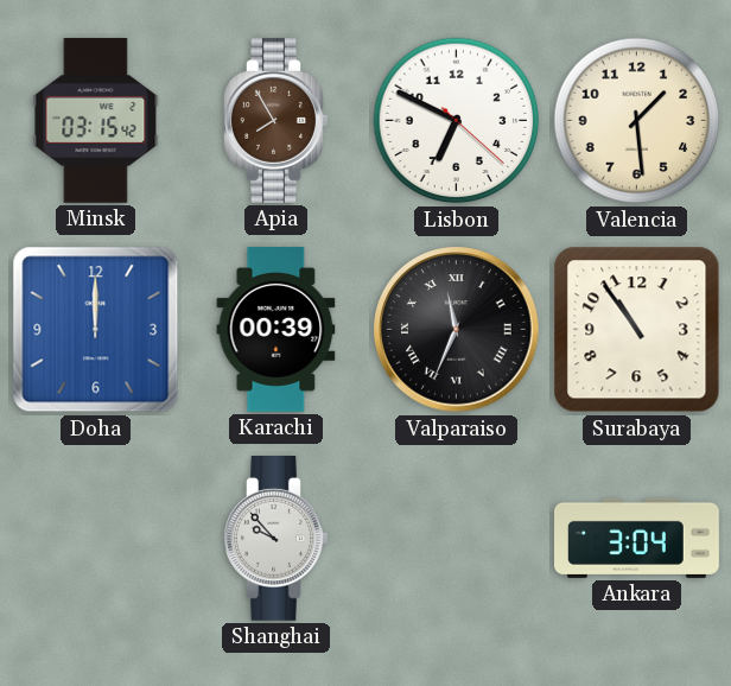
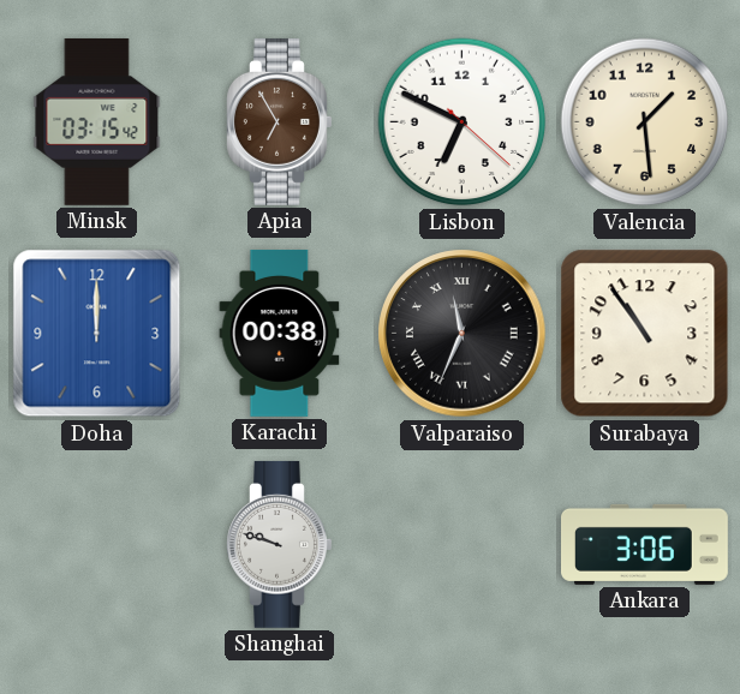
Apia: 7:55 -> 6:55
Karachi: 00:39 -> 00:38
Shanghai: 9:53 -> 9:48
Ankara: 3:04 -> 3:06
